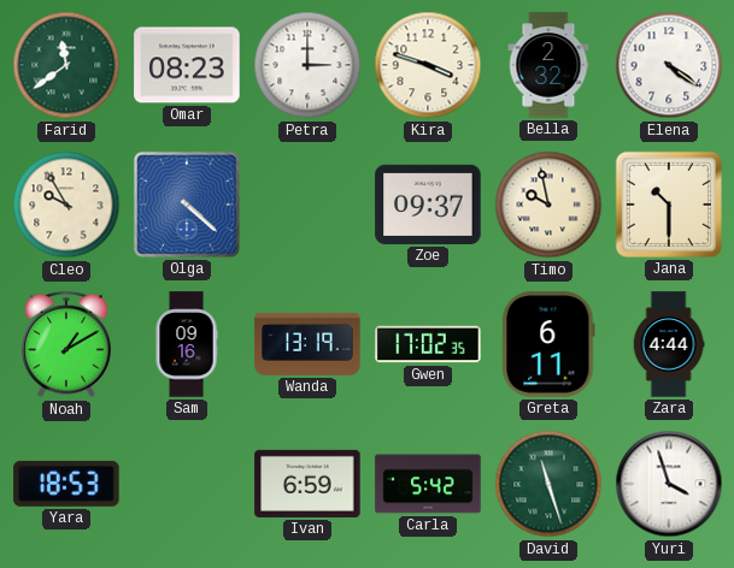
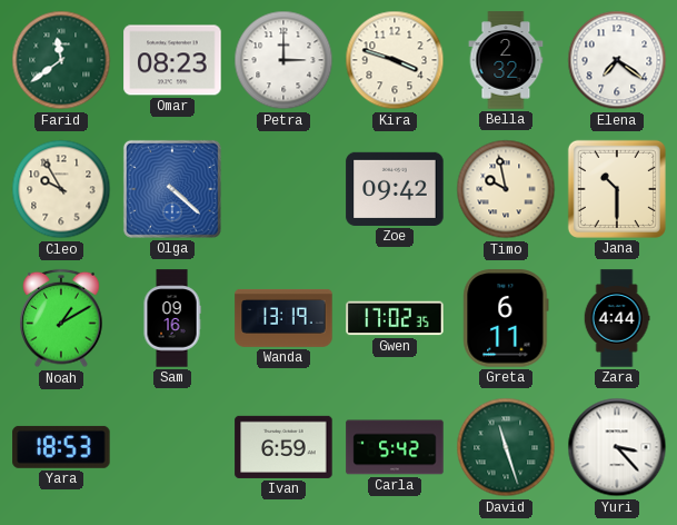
Elena: 4:21 -> 7:21
Zoe: 09:37 -> 09:42
Yuri: 3:57 -> 3:23
